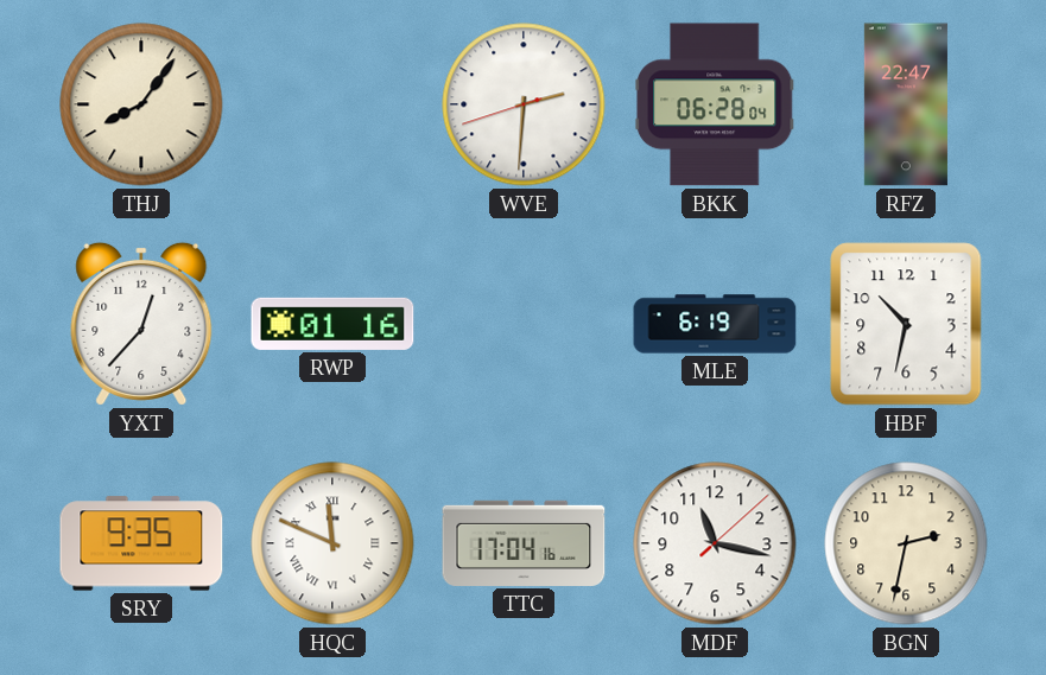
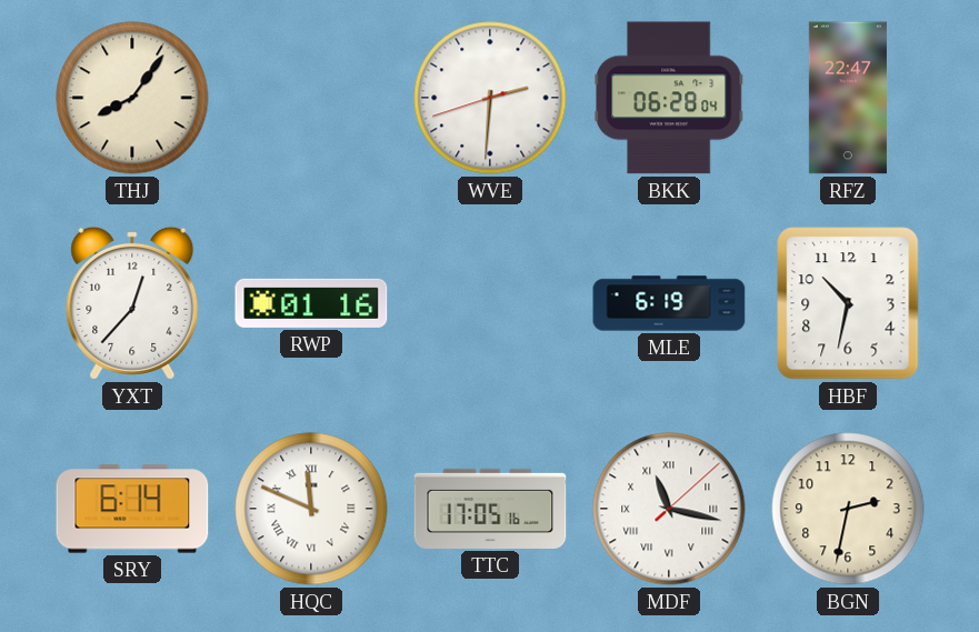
SRY: 9:35 -> 6:14
TTC: 17:04 -> 17:05
MDF numerals: Arabic -> Roman
